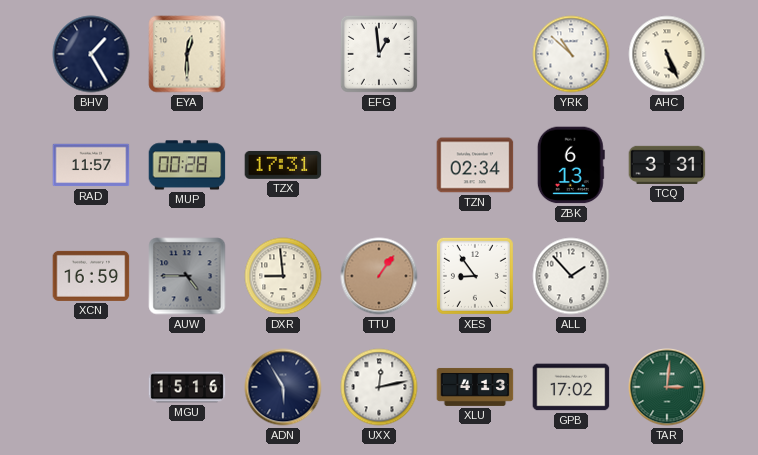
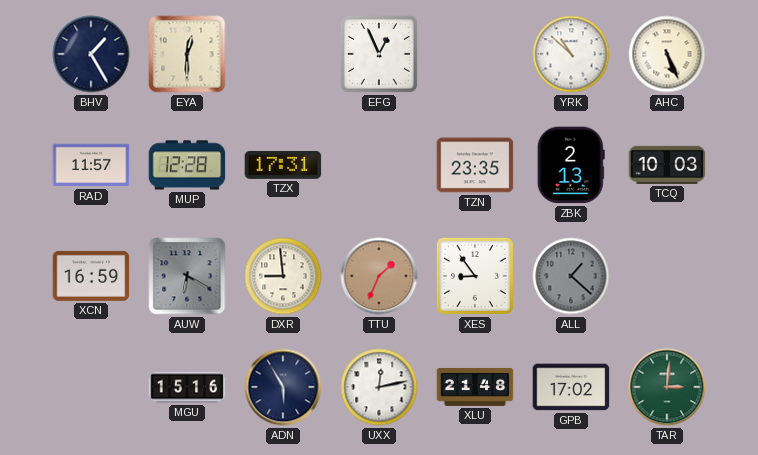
EFG: 12:59 -> 12:56
MUP: 00:28 -> 12:28
TZN: 02:34 -> 23:35
ZBK: 6:13 -> 2:13
TCQ: 3:31 -> 10:03
AUW: 4:45 -> 6:20
TTU: 1:06 -> 1:34
ALL: 1:53 -> 1:22
ALL dial: white -> grey
XLU: 4:13 -> 21:48
